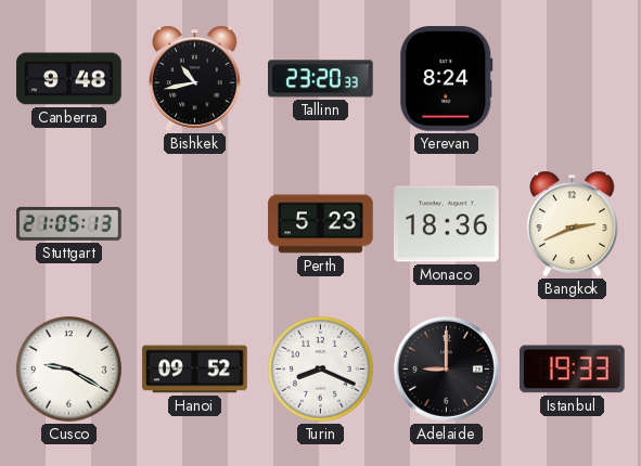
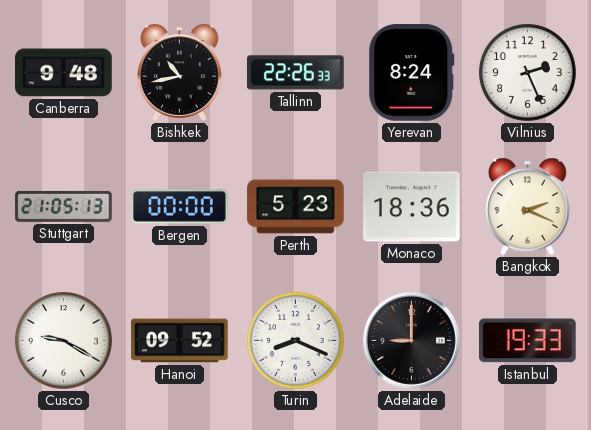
Tallinn: 23:20 -> 22:26
Vilnius: none -> 2:26
Bergen: none -> 00:00
Bangkok: 2:41 -> 2:19
